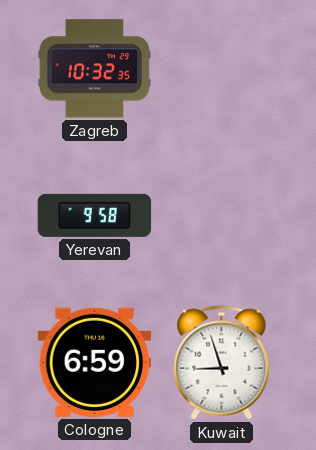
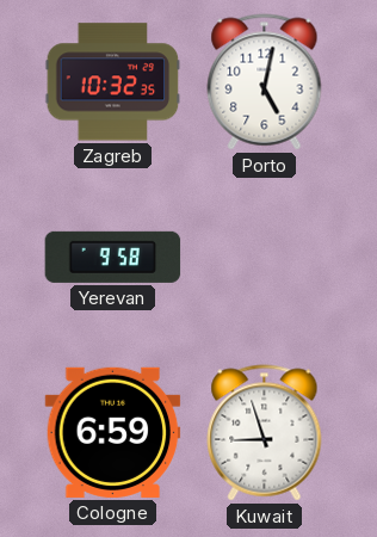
Porto: none -> 5:02
